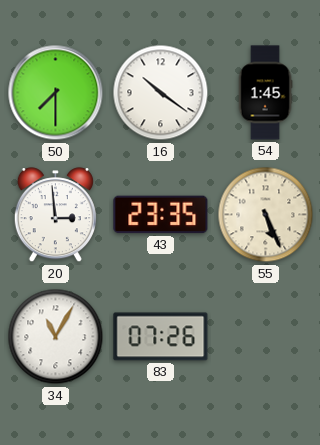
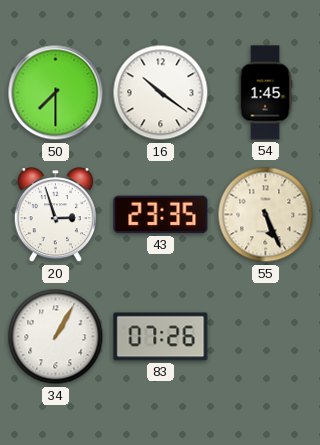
20: 2:59 -> 2:57
34: 11:05 -> 1:05
